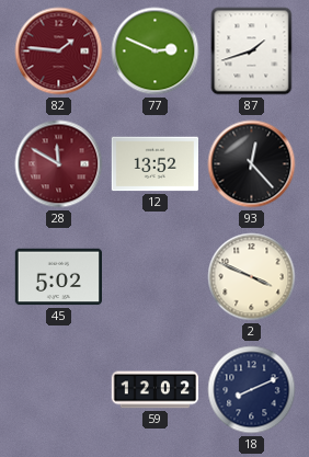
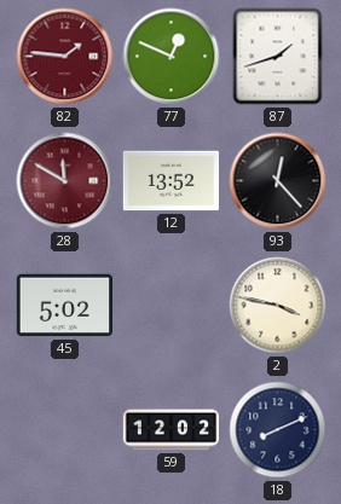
77: 2:49 -> 12:49
2: 3:49 -> 3:47
